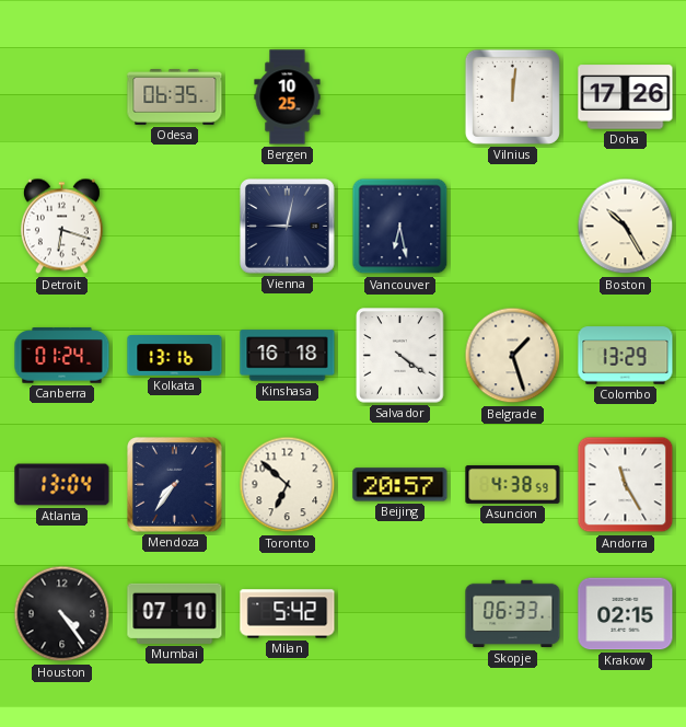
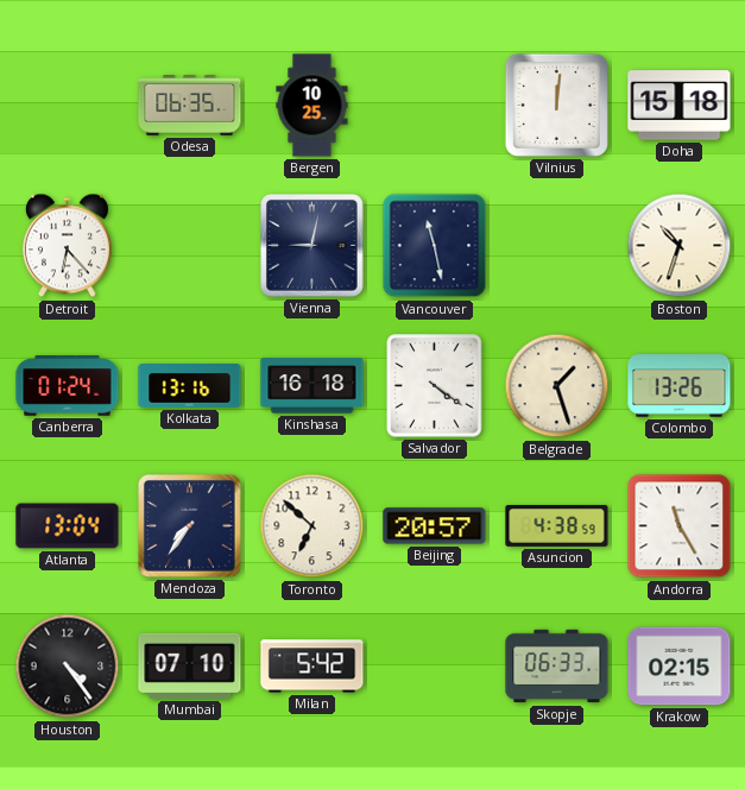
Doha: 17:26 -> 15:18
Detroit: 6:18 -> 6:23
Vancouver: 6:28 -> 11:28
Boston: 10:25 -> 10:33
Colombo: 13:29 -> 13:26
